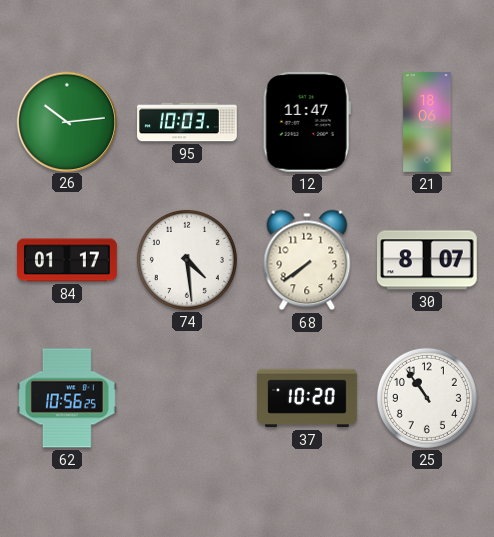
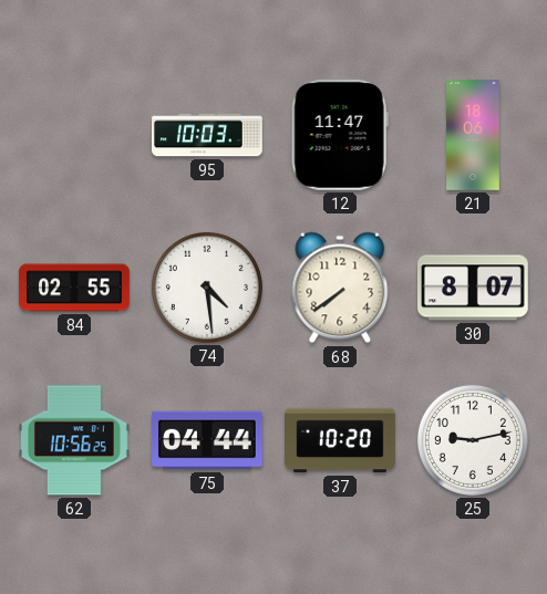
26: 10:14 -> none
84: 01:17 -> 02:55
75: none -> 04:44
25: 10:54 -> 9:13
